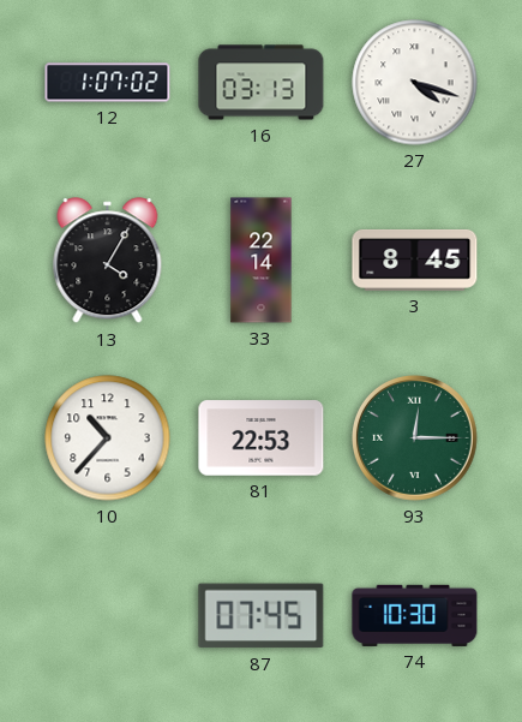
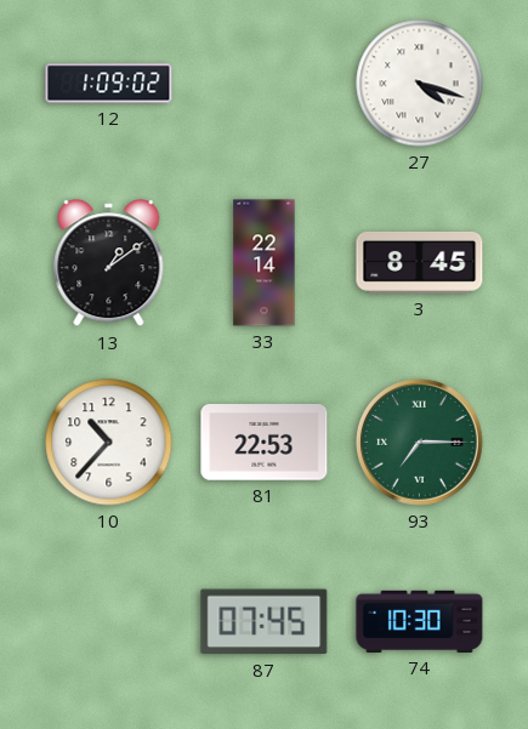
12: 1:07 -> 1:09
16: 03:13 -> none
13: 4:05 -> 1:09
93: 12:15 -> 7:15
